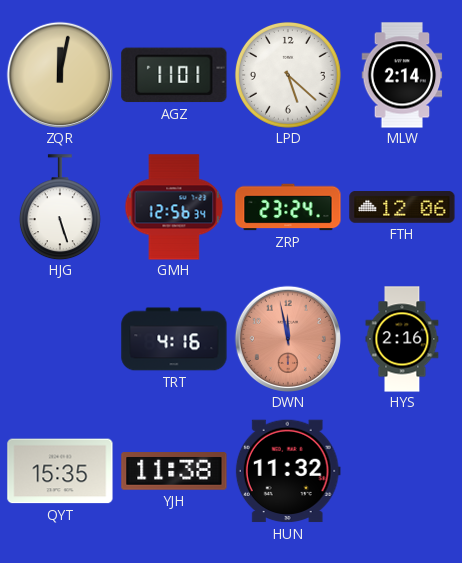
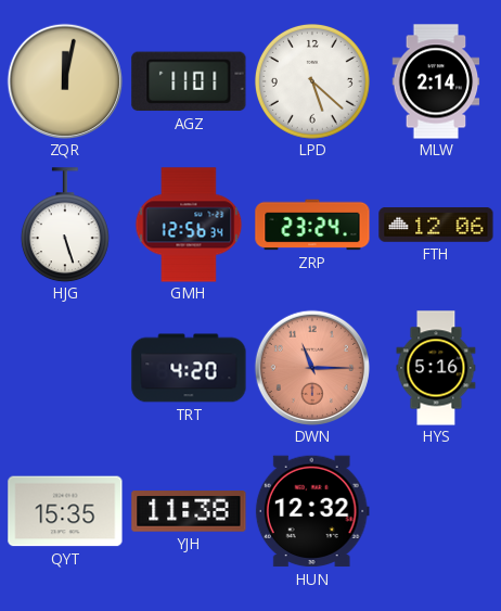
TRT: 4:16 -> 4:20
DWN: 11:58 -> 11:15
HYS: 2:16 -> 5:16
HUN: 11:32 -> 12:32
